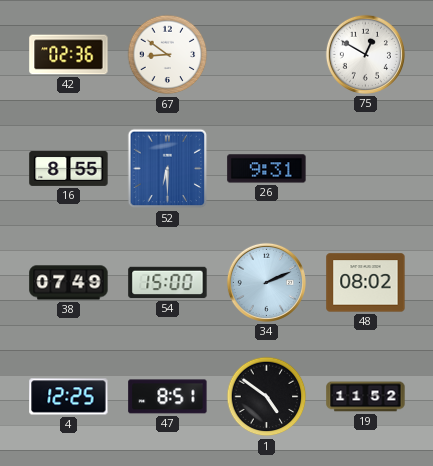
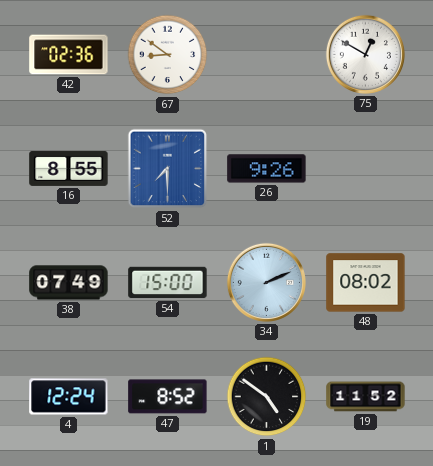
52: 6:30 -> 7:30
26: 9:31 -> 9:26
4: 12:25 -> 12:24
47: 8:51 -> 8:52
